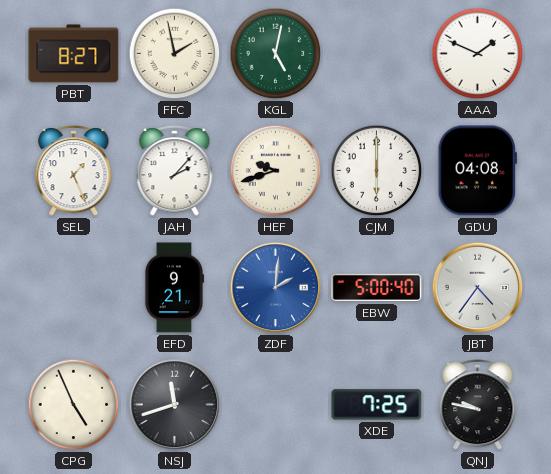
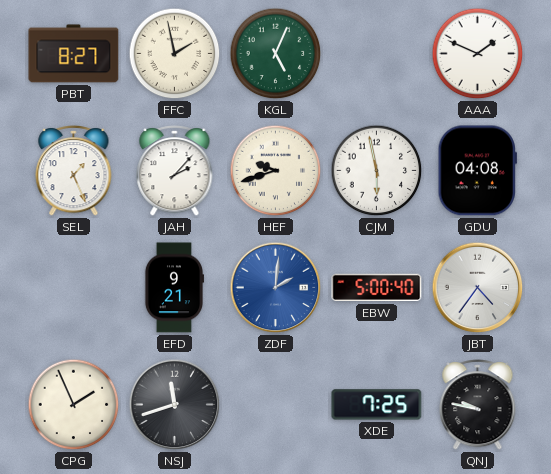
KGL: 5:02 -> 5:04
CJM: 6:00 -> 5:58
CPG: 4:56 -> 1:56
